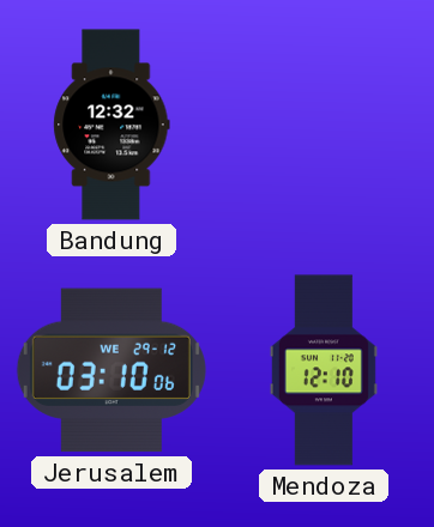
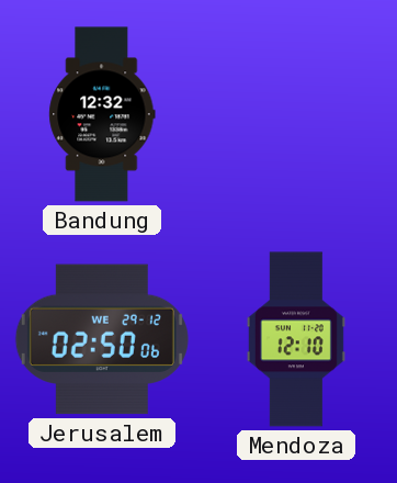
Jerusalem: 03:10 -> 02:50
